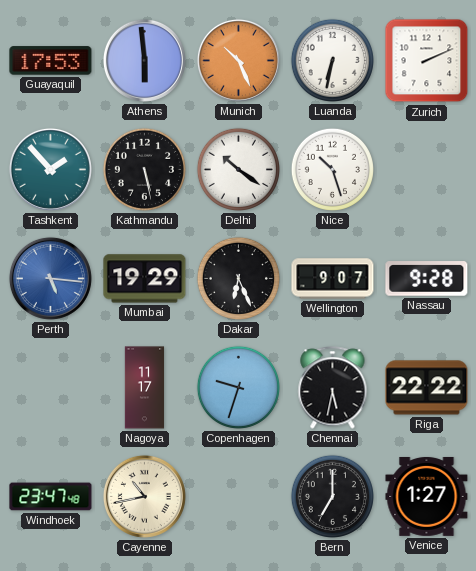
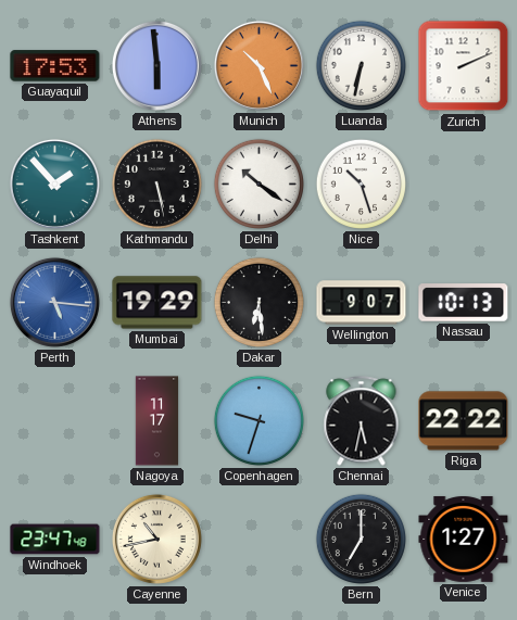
Dakar: 6:26 -> 6:29
Nassau: 9:28 -> 10:13
